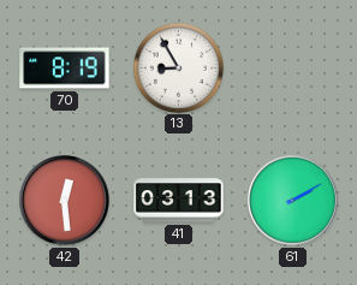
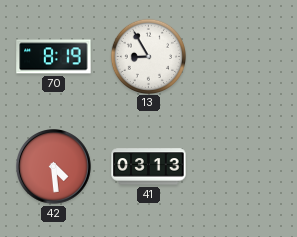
42: 12:29 -> 4:29
61: 2:10 -> none
